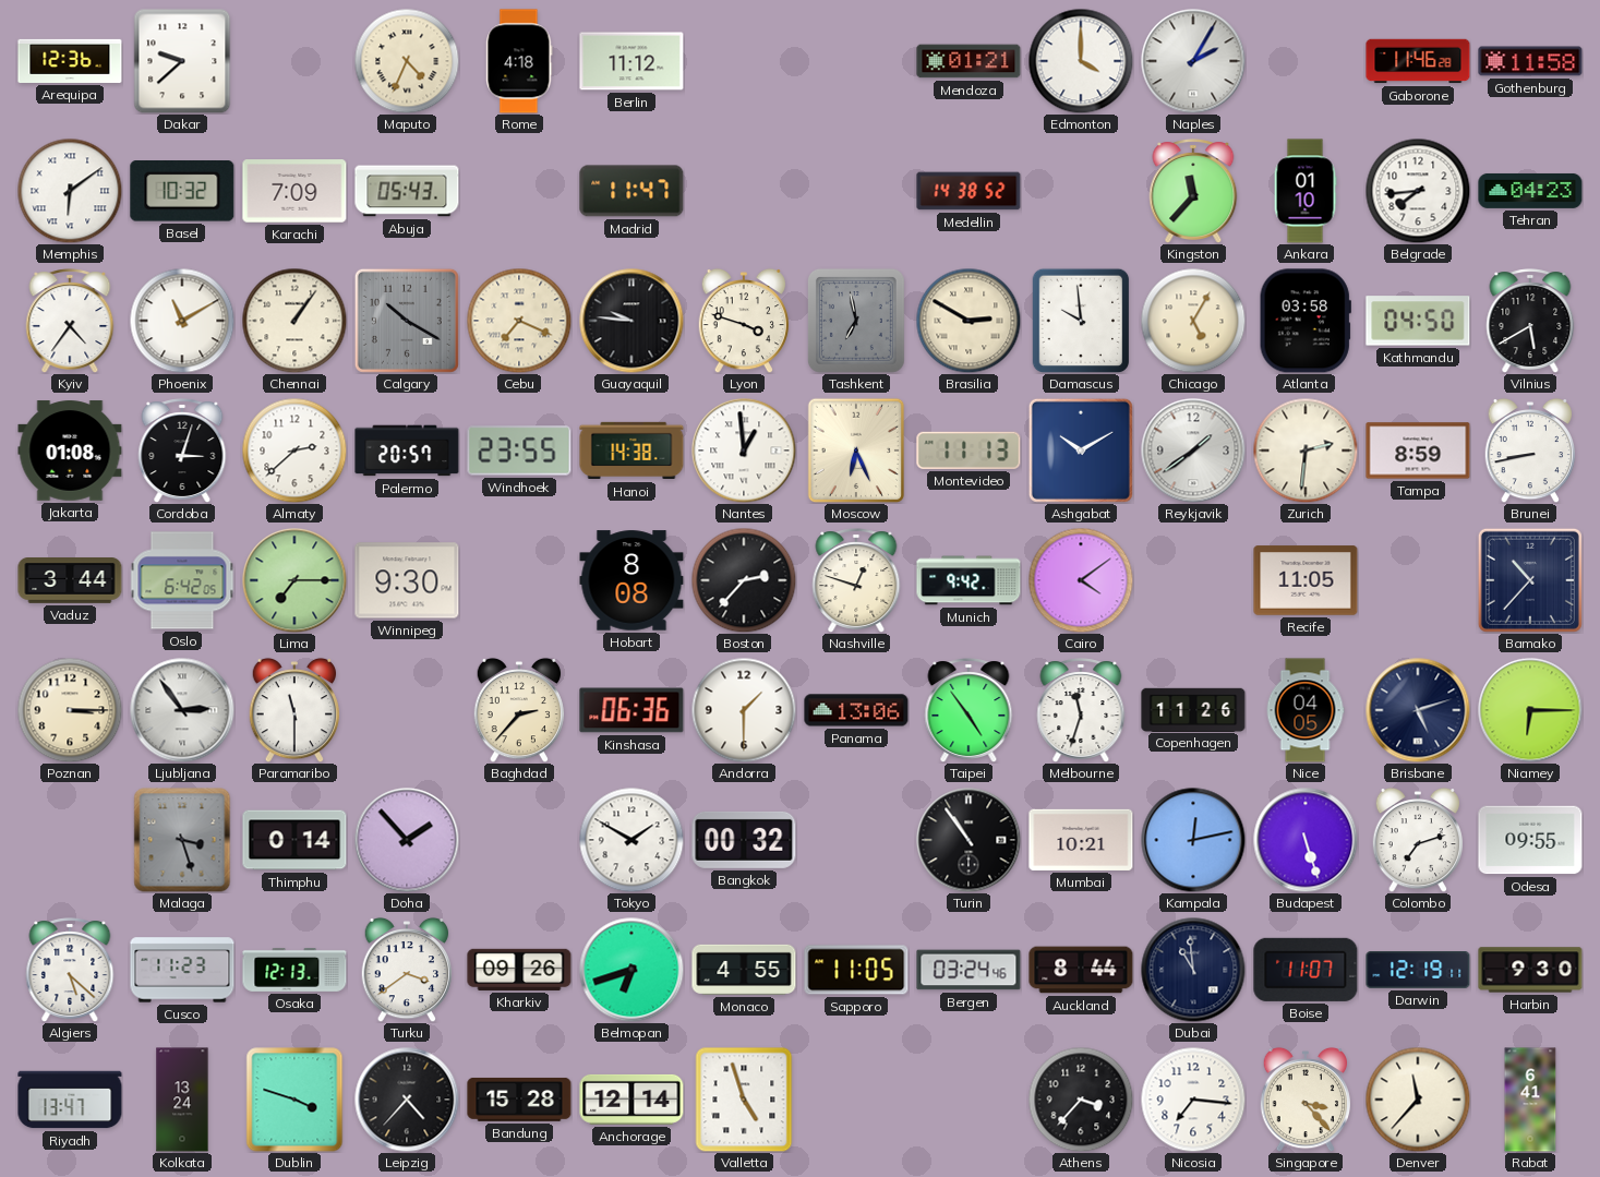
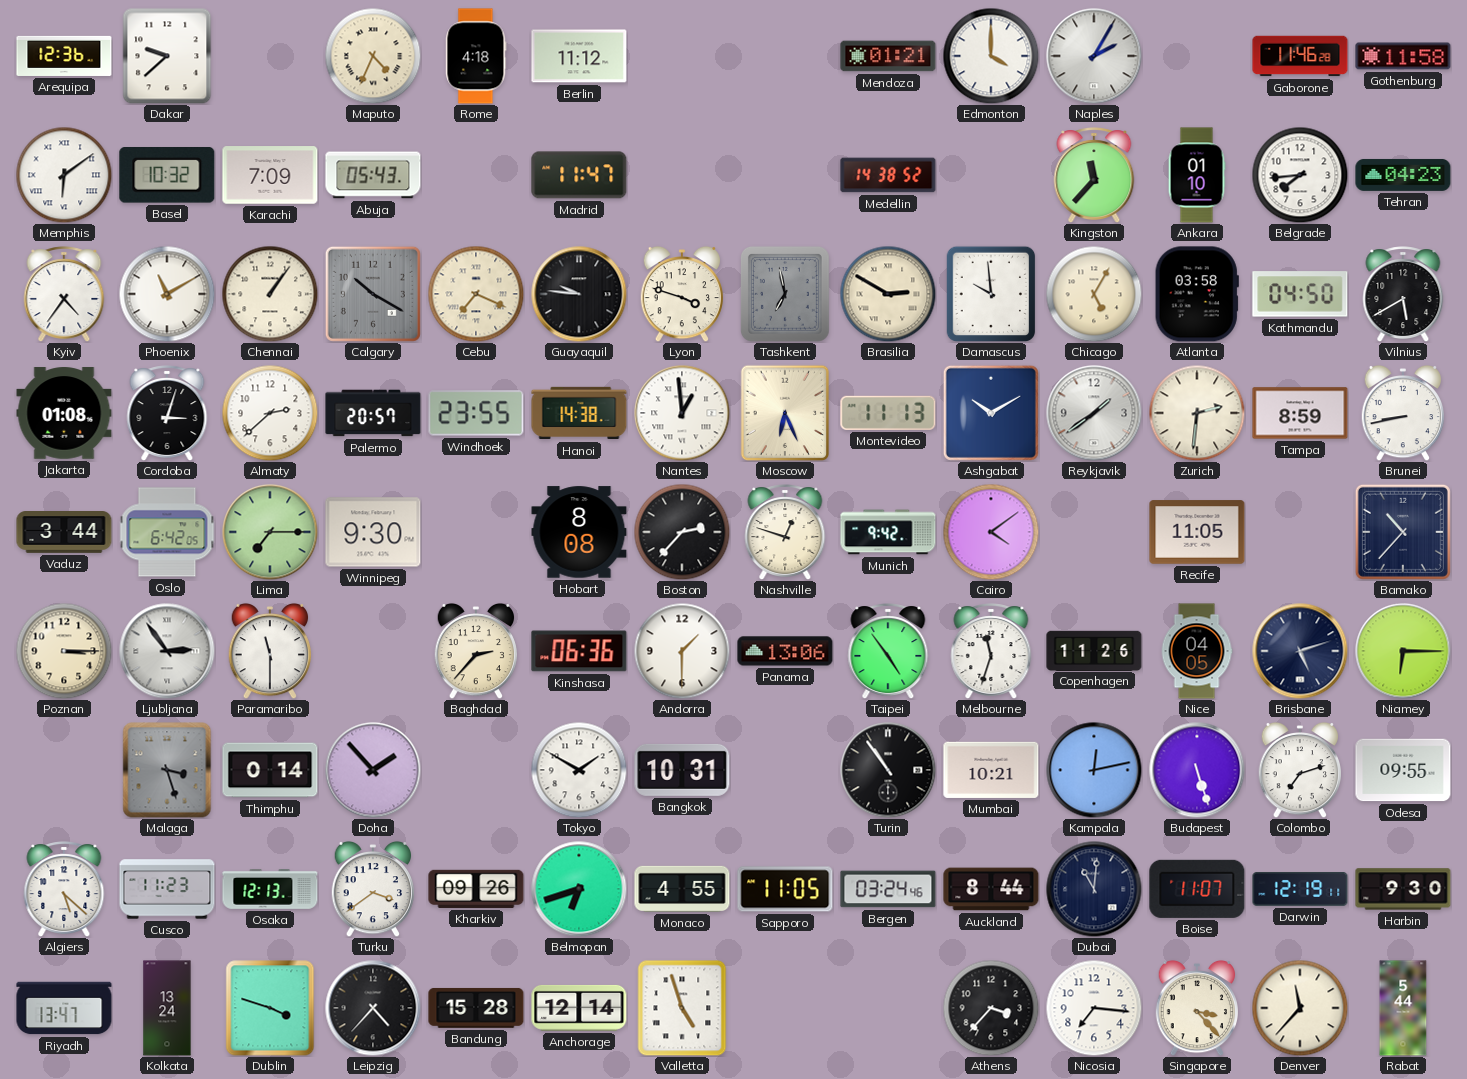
Bangkok: 00:32 -> 10:31
Dubai: 10:59 -> 11:01
Rabat: 6:41 -> 5:44
